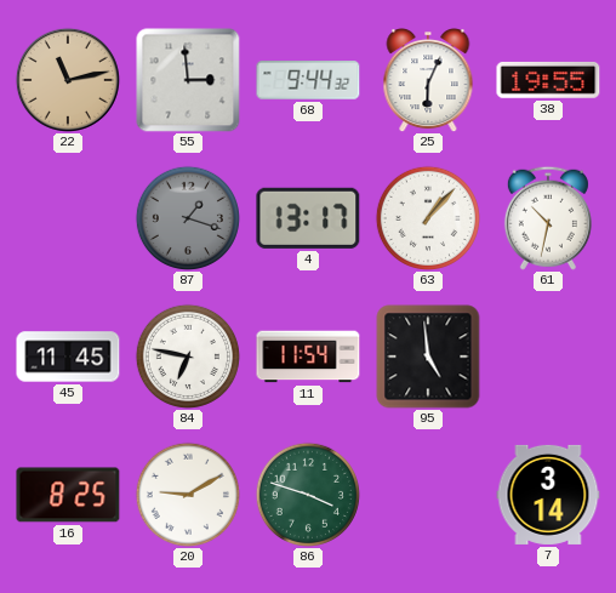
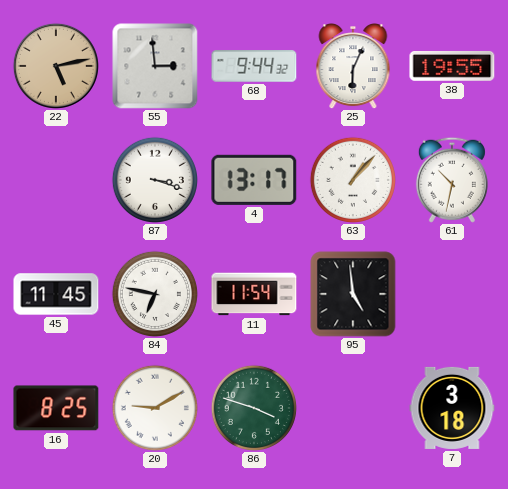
22: 11:13 -> 5:13
87: 1:18 -> 3:18
87 dial: grey -> white
7: 3:14 -> 3:18
